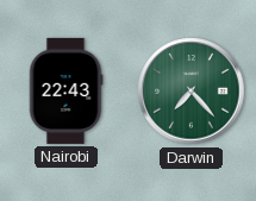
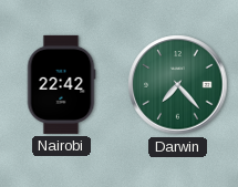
Nairobi: 22:43 -> 22:42
